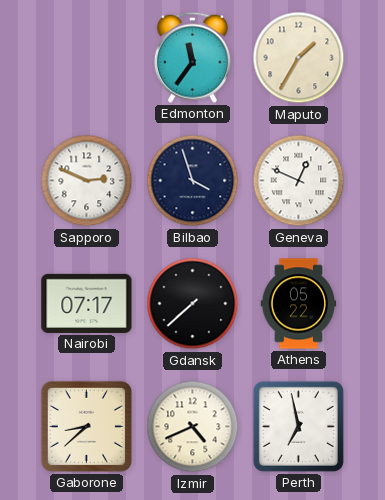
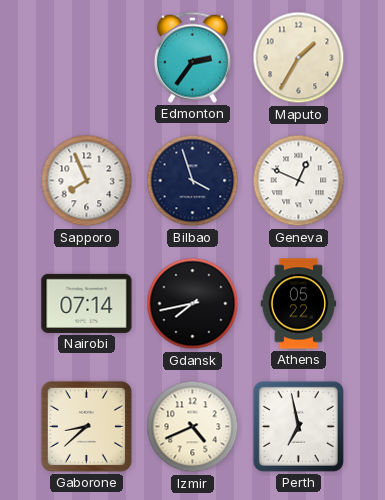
Edmonton: 11:36 -> 2:36
Sapporo: 2:49 -> 7:56
Nairobi: 07:17 -> 07:14
Gdansk: 7:38 -> 7:43
